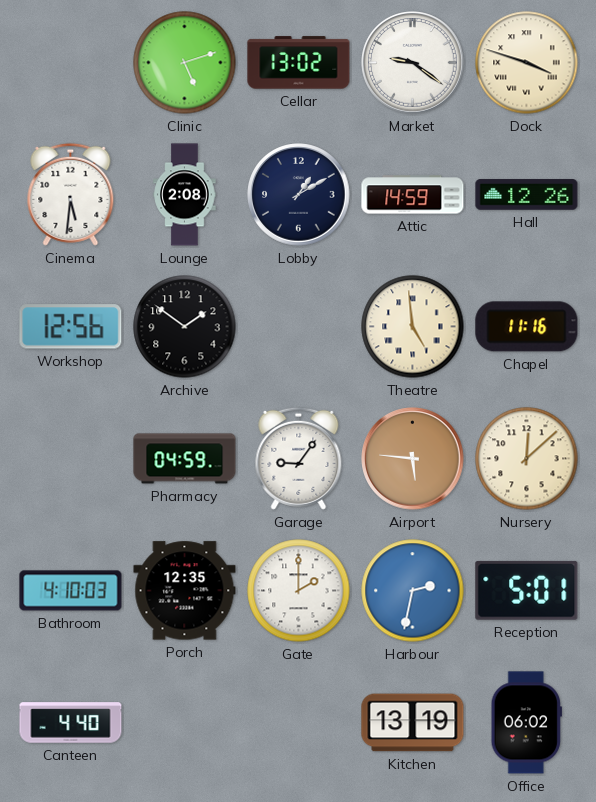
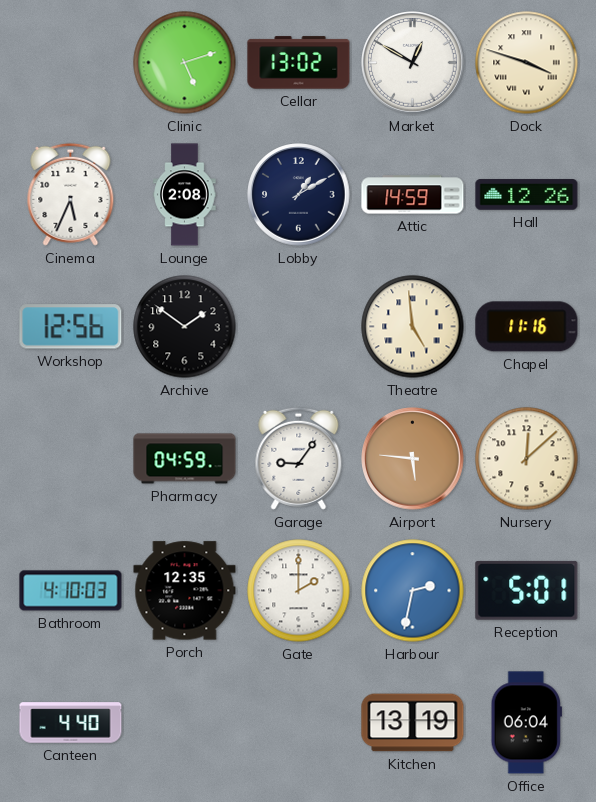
Market: 9:21 -> 12:50
Cinema: 5:31 -> 5:34
Office: 06:02 -> 06:04
